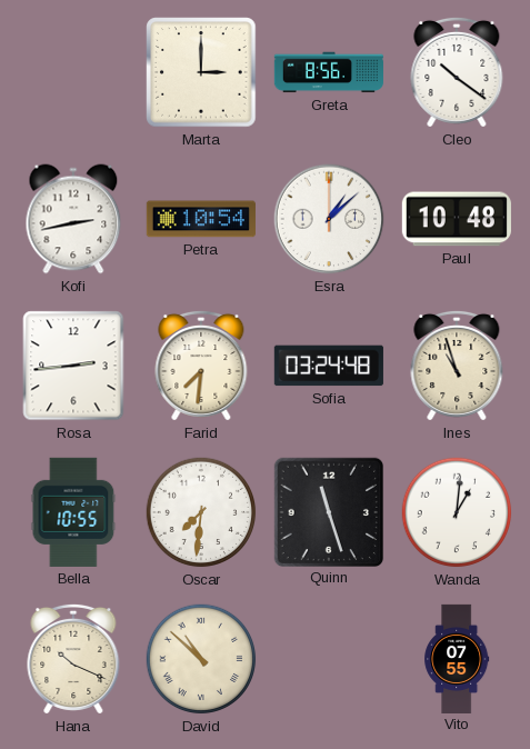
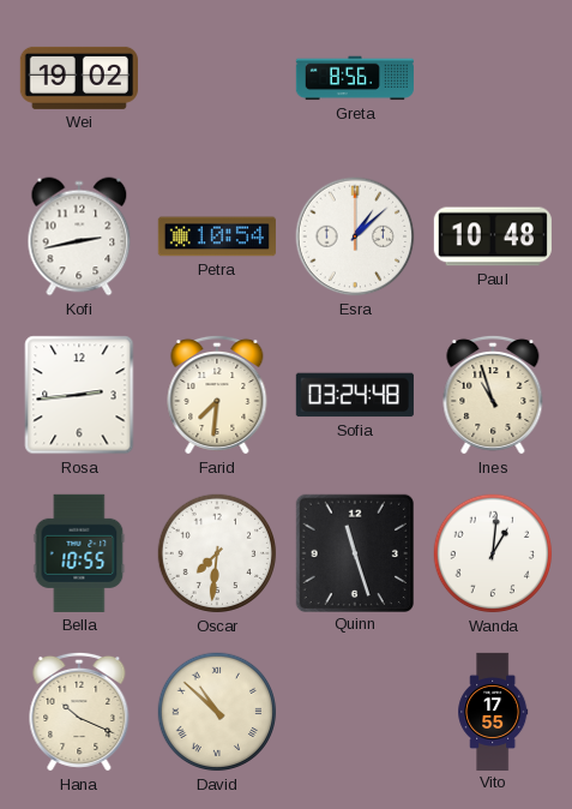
Wei: none -> 19:02
Marta: 3:00 -> none
Cleo: 10:21 -> none
Vito: 07:55 -> 17:55
